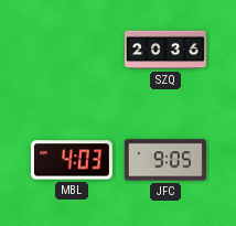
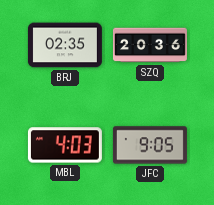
BRJ: none -> 02:35
